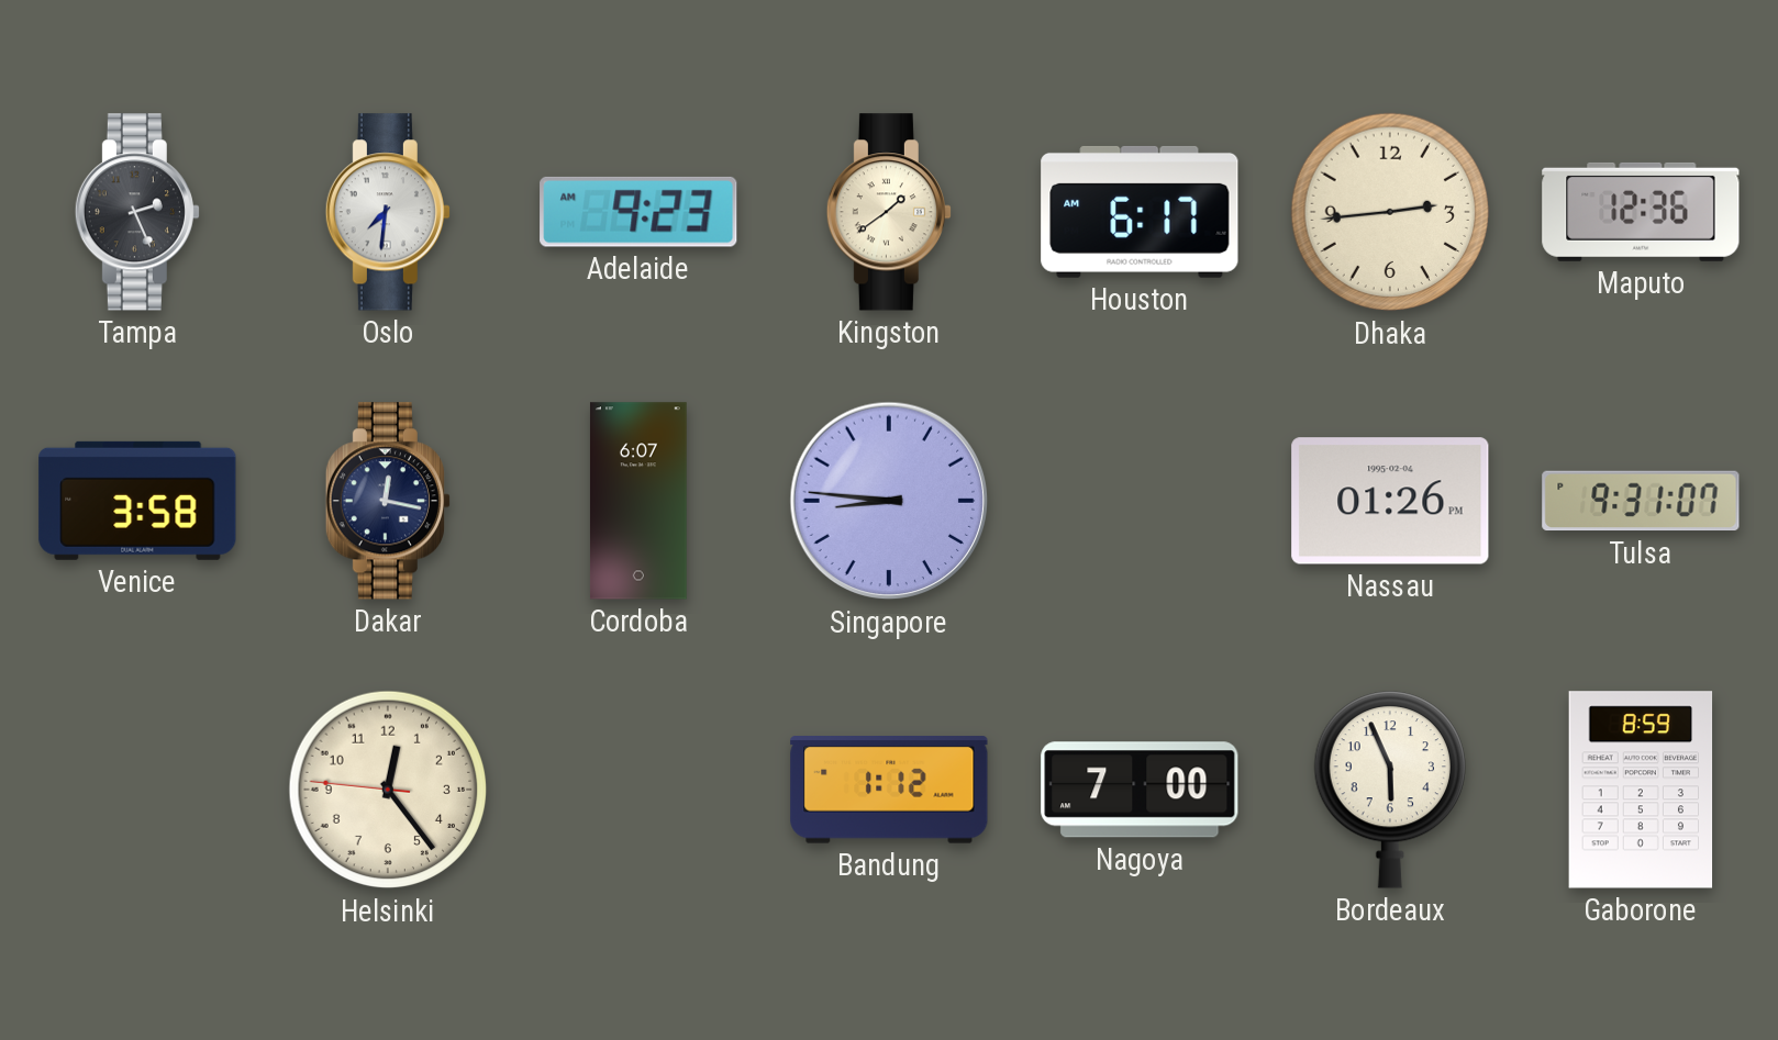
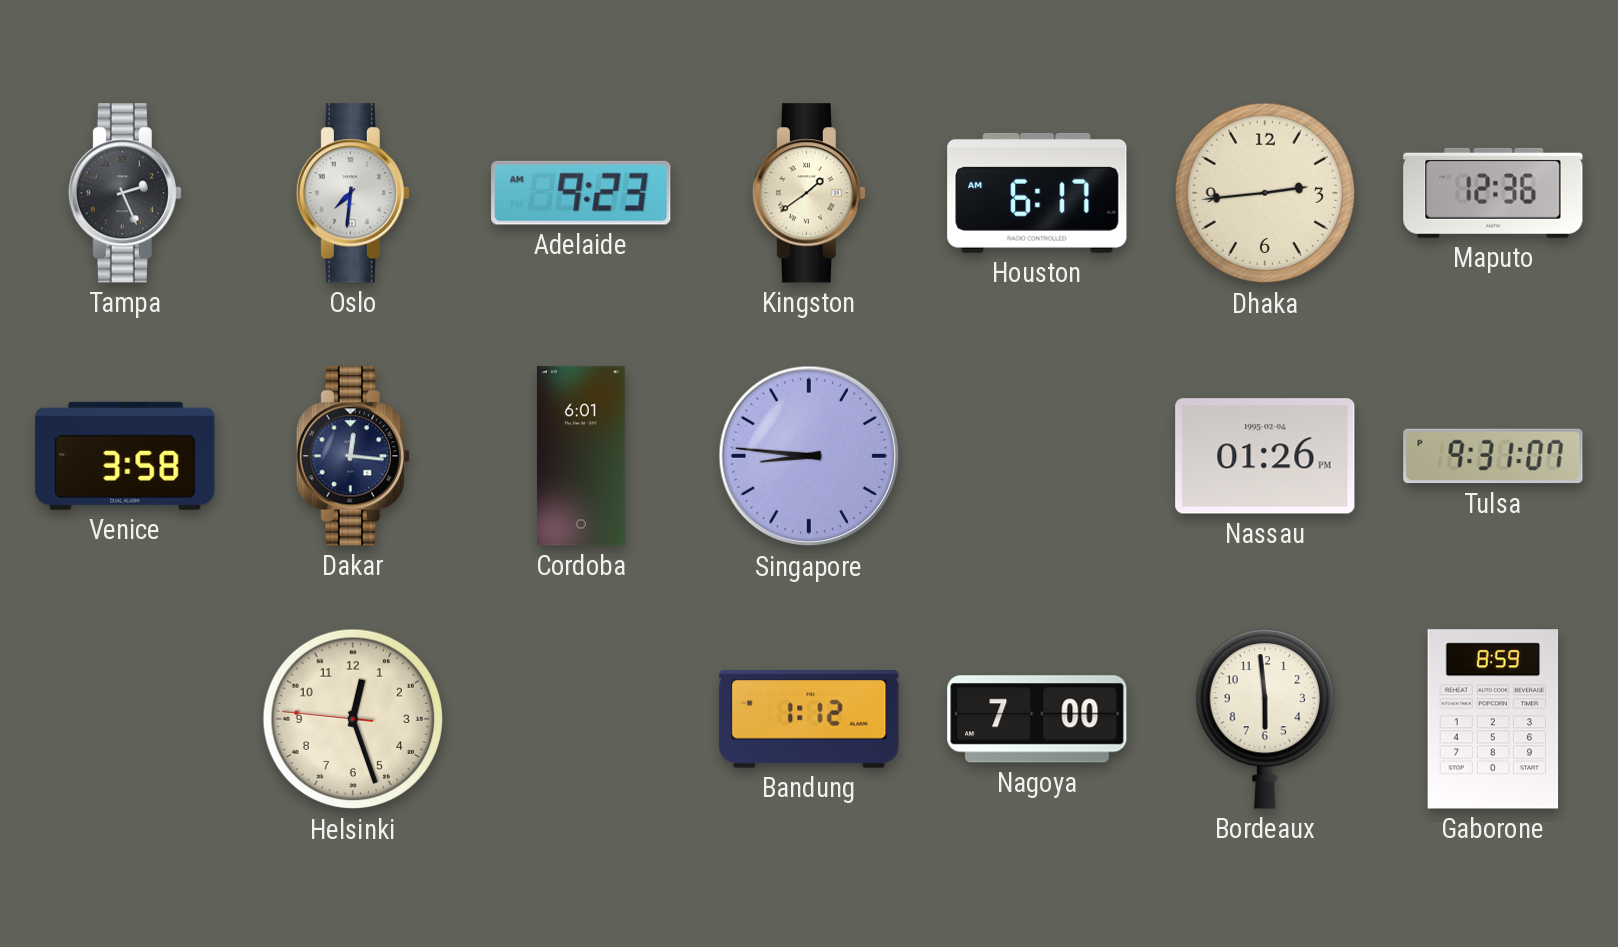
Dakar: 12:17 -> 12:16
Cordoba: 6:07 -> 6:01
Helsinki: 12:23 -> 12:26
Bordeaux: 5:56 -> 5:59
